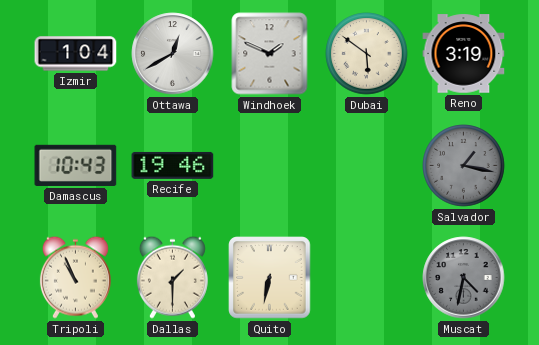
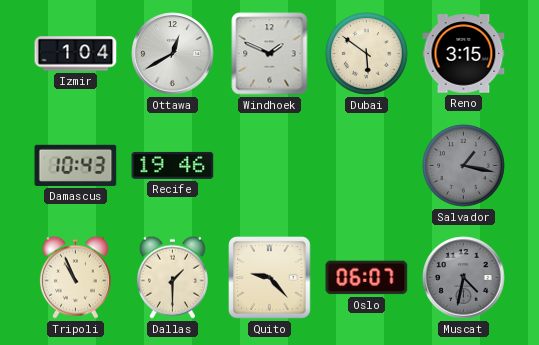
Reno: 3:19 -> 3:15
Quito: 6:32 -> 9:23
Oslo: none -> 06:07
